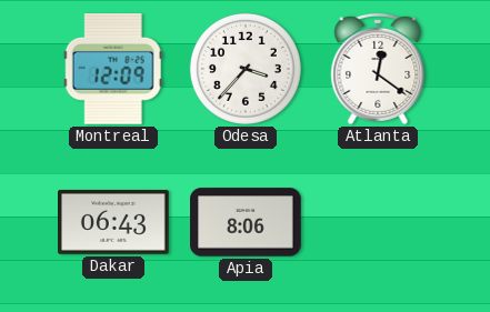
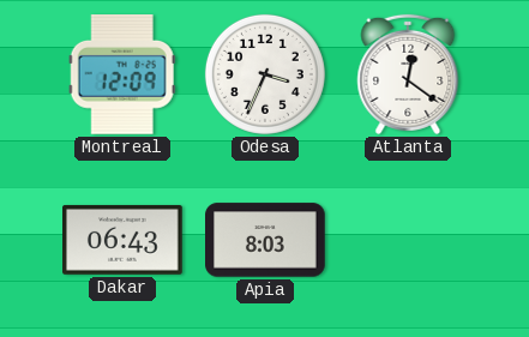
Odesa: 3:37 -> 3:34
Apia: 8:06 -> 8:03
